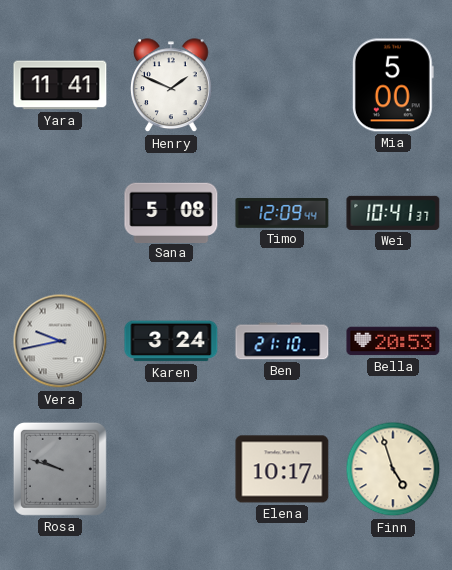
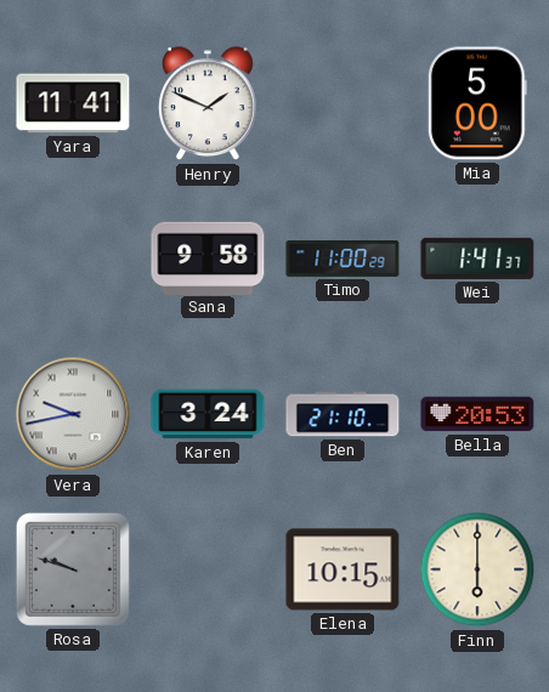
Sana: 5:08 -> 9:58
Timo: 12:09 -> 11:00
Wei: 10:41 -> 1:41
Elena: 10:17 -> 10:15
Finn: 4:57 -> 6:00
